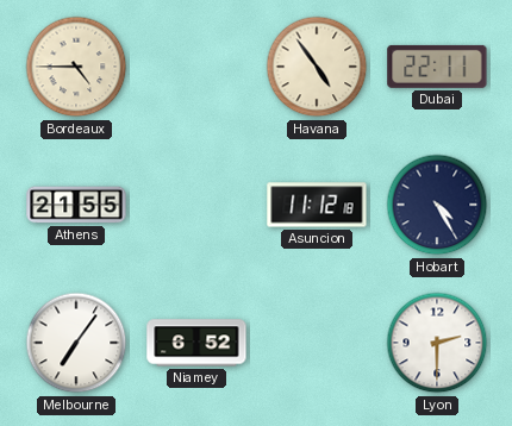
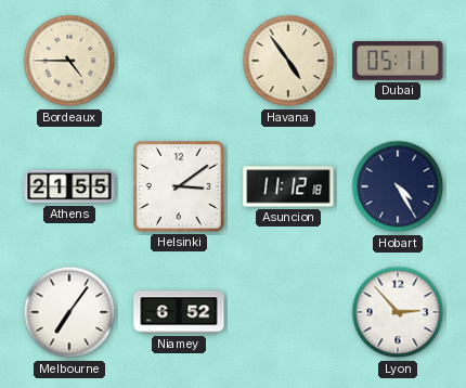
Dubai: 22:11 -> 05:11
Helsinki: none -> 3:09
Lyon: 2:30 -> 2:53
